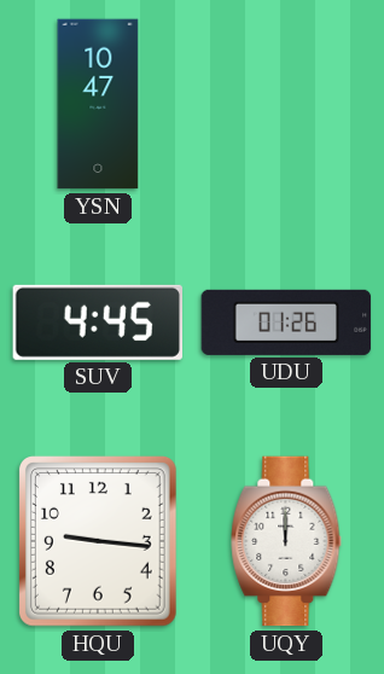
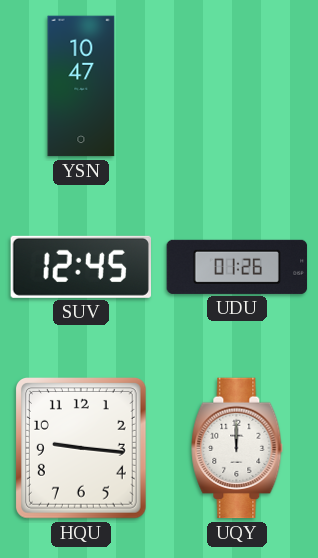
SUV: 4:45 -> 12:45
